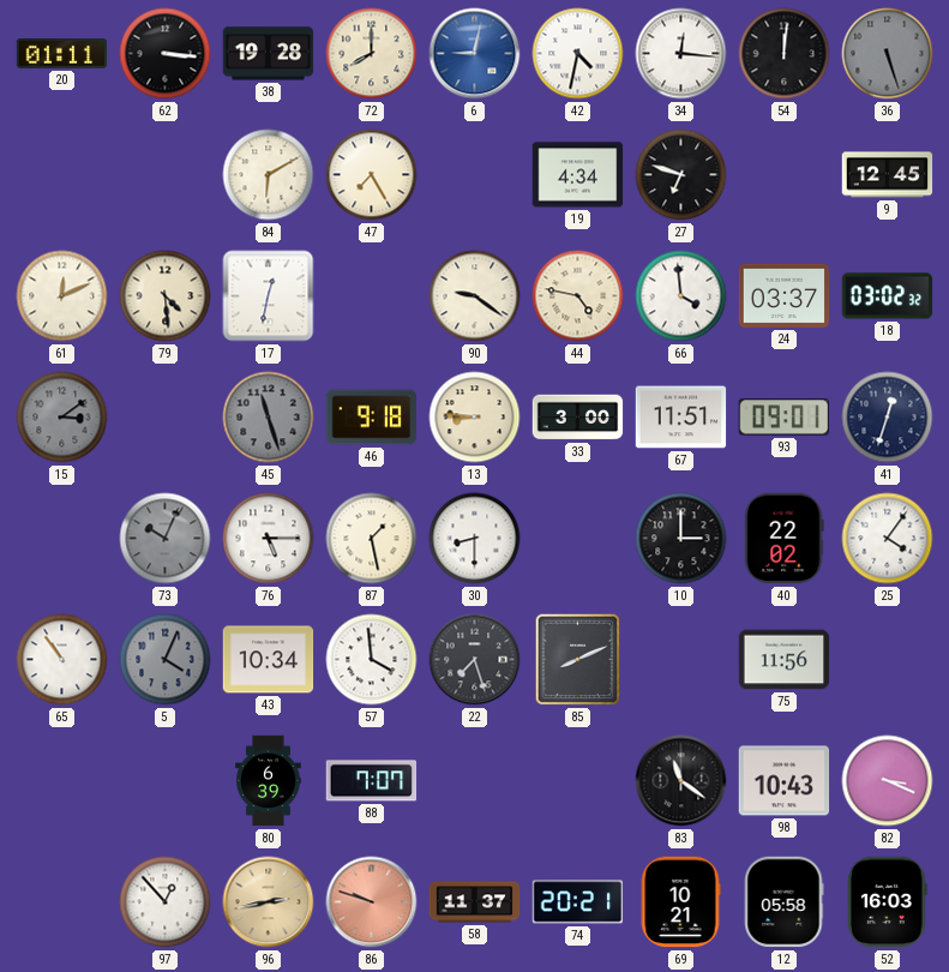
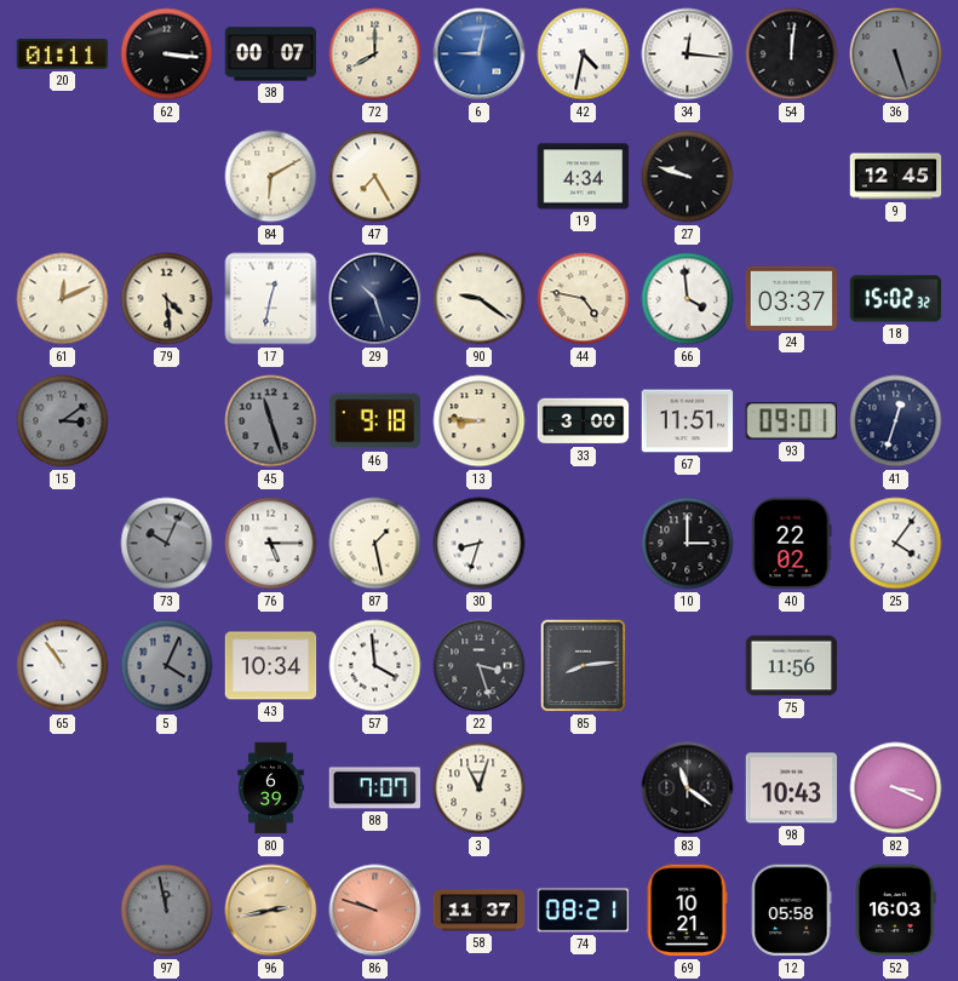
38: 19:28 -> 00:07
27: 6:48 -> 9:48
29: none -> 10:27
18: 03:02 -> 15:02
30: 8:30 -> 8:33
22: 7:27 -> 3:27
85: 8:11 -> 8:14
3: none -> 11:03
97: 12:53 -> 11:58
97 dial: white -> grey
74: 20:21 -> 08:21
